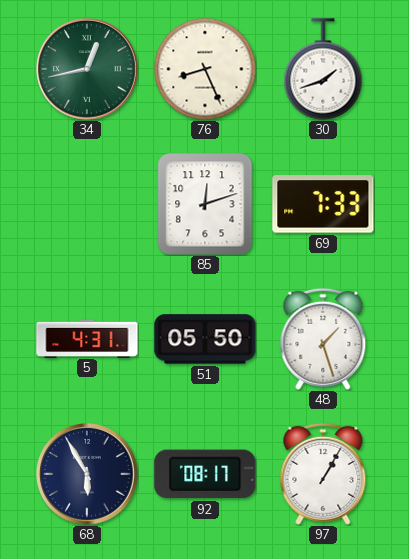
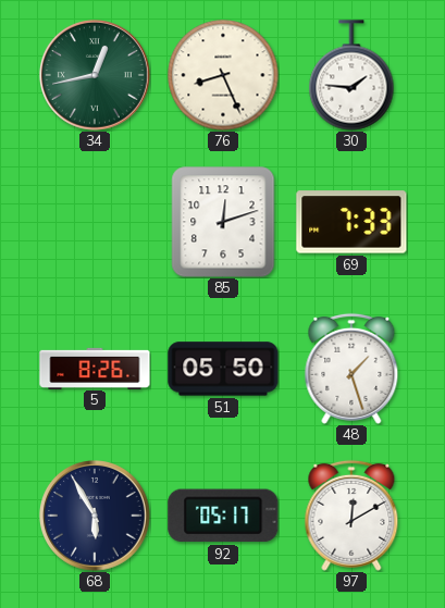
30: 1:42 -> 1:46
5: 4:31 -> 8:26
92: 08:17 -> 05:17
97: 1:05 -> 12:10
